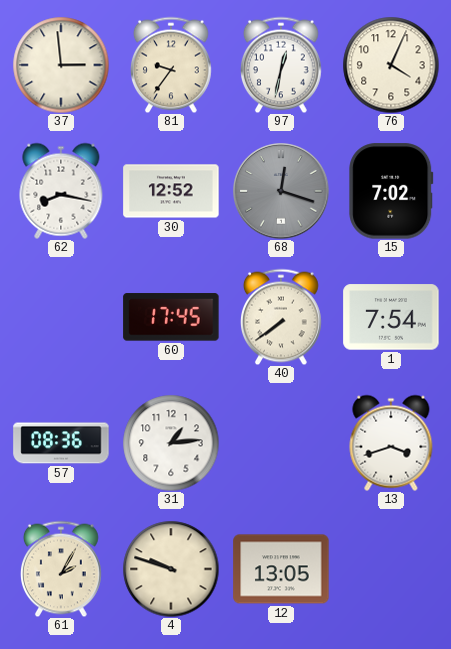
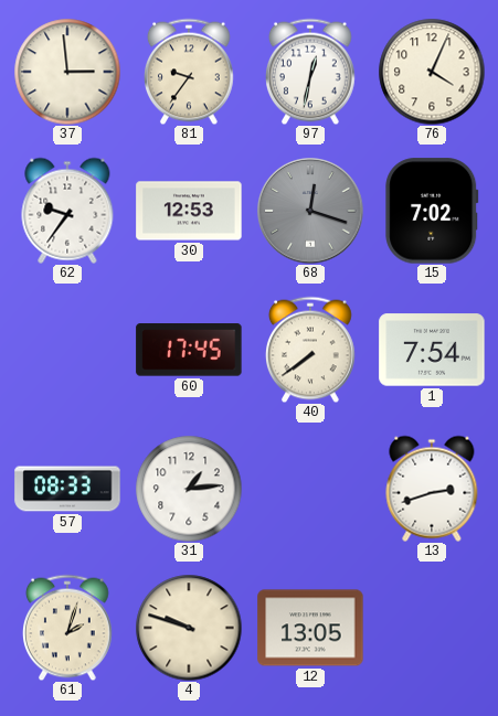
62: 8:17 -> 9:36
30: 12:52 -> 12:53
57: 08:36 -> 08:33
13: 3:42 -> 2:42
61: 2:05 -> 2:03
